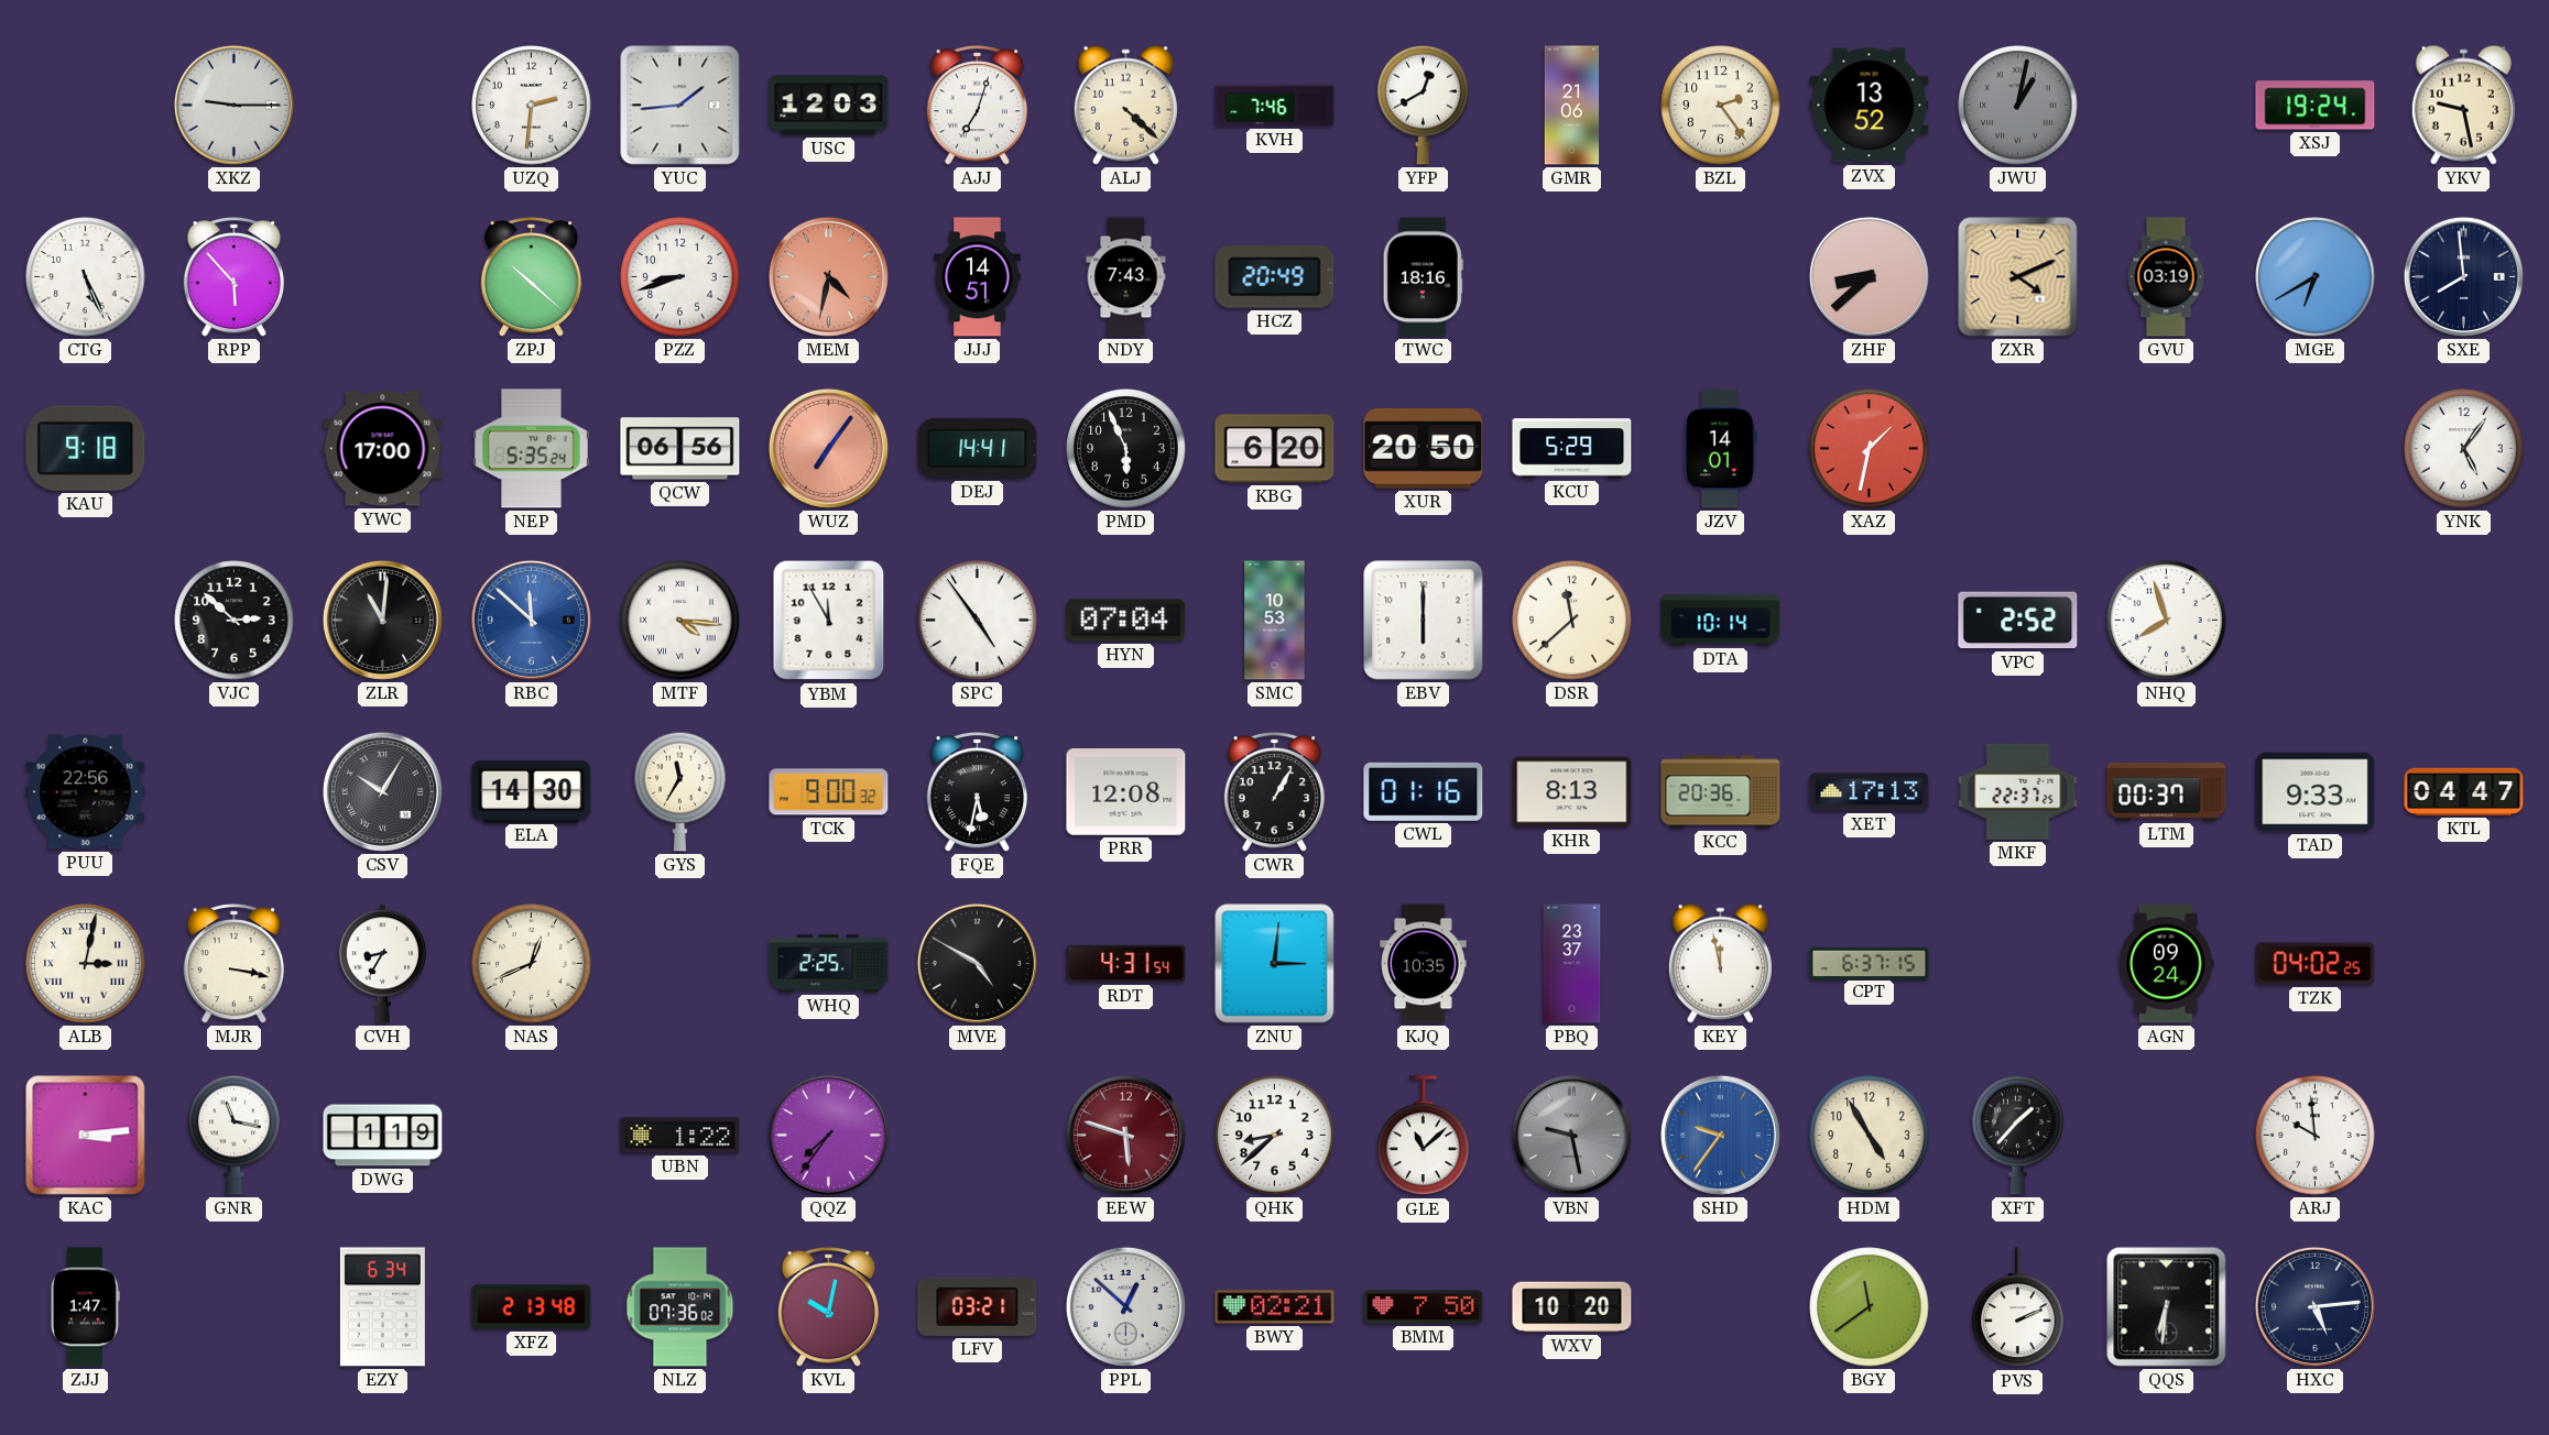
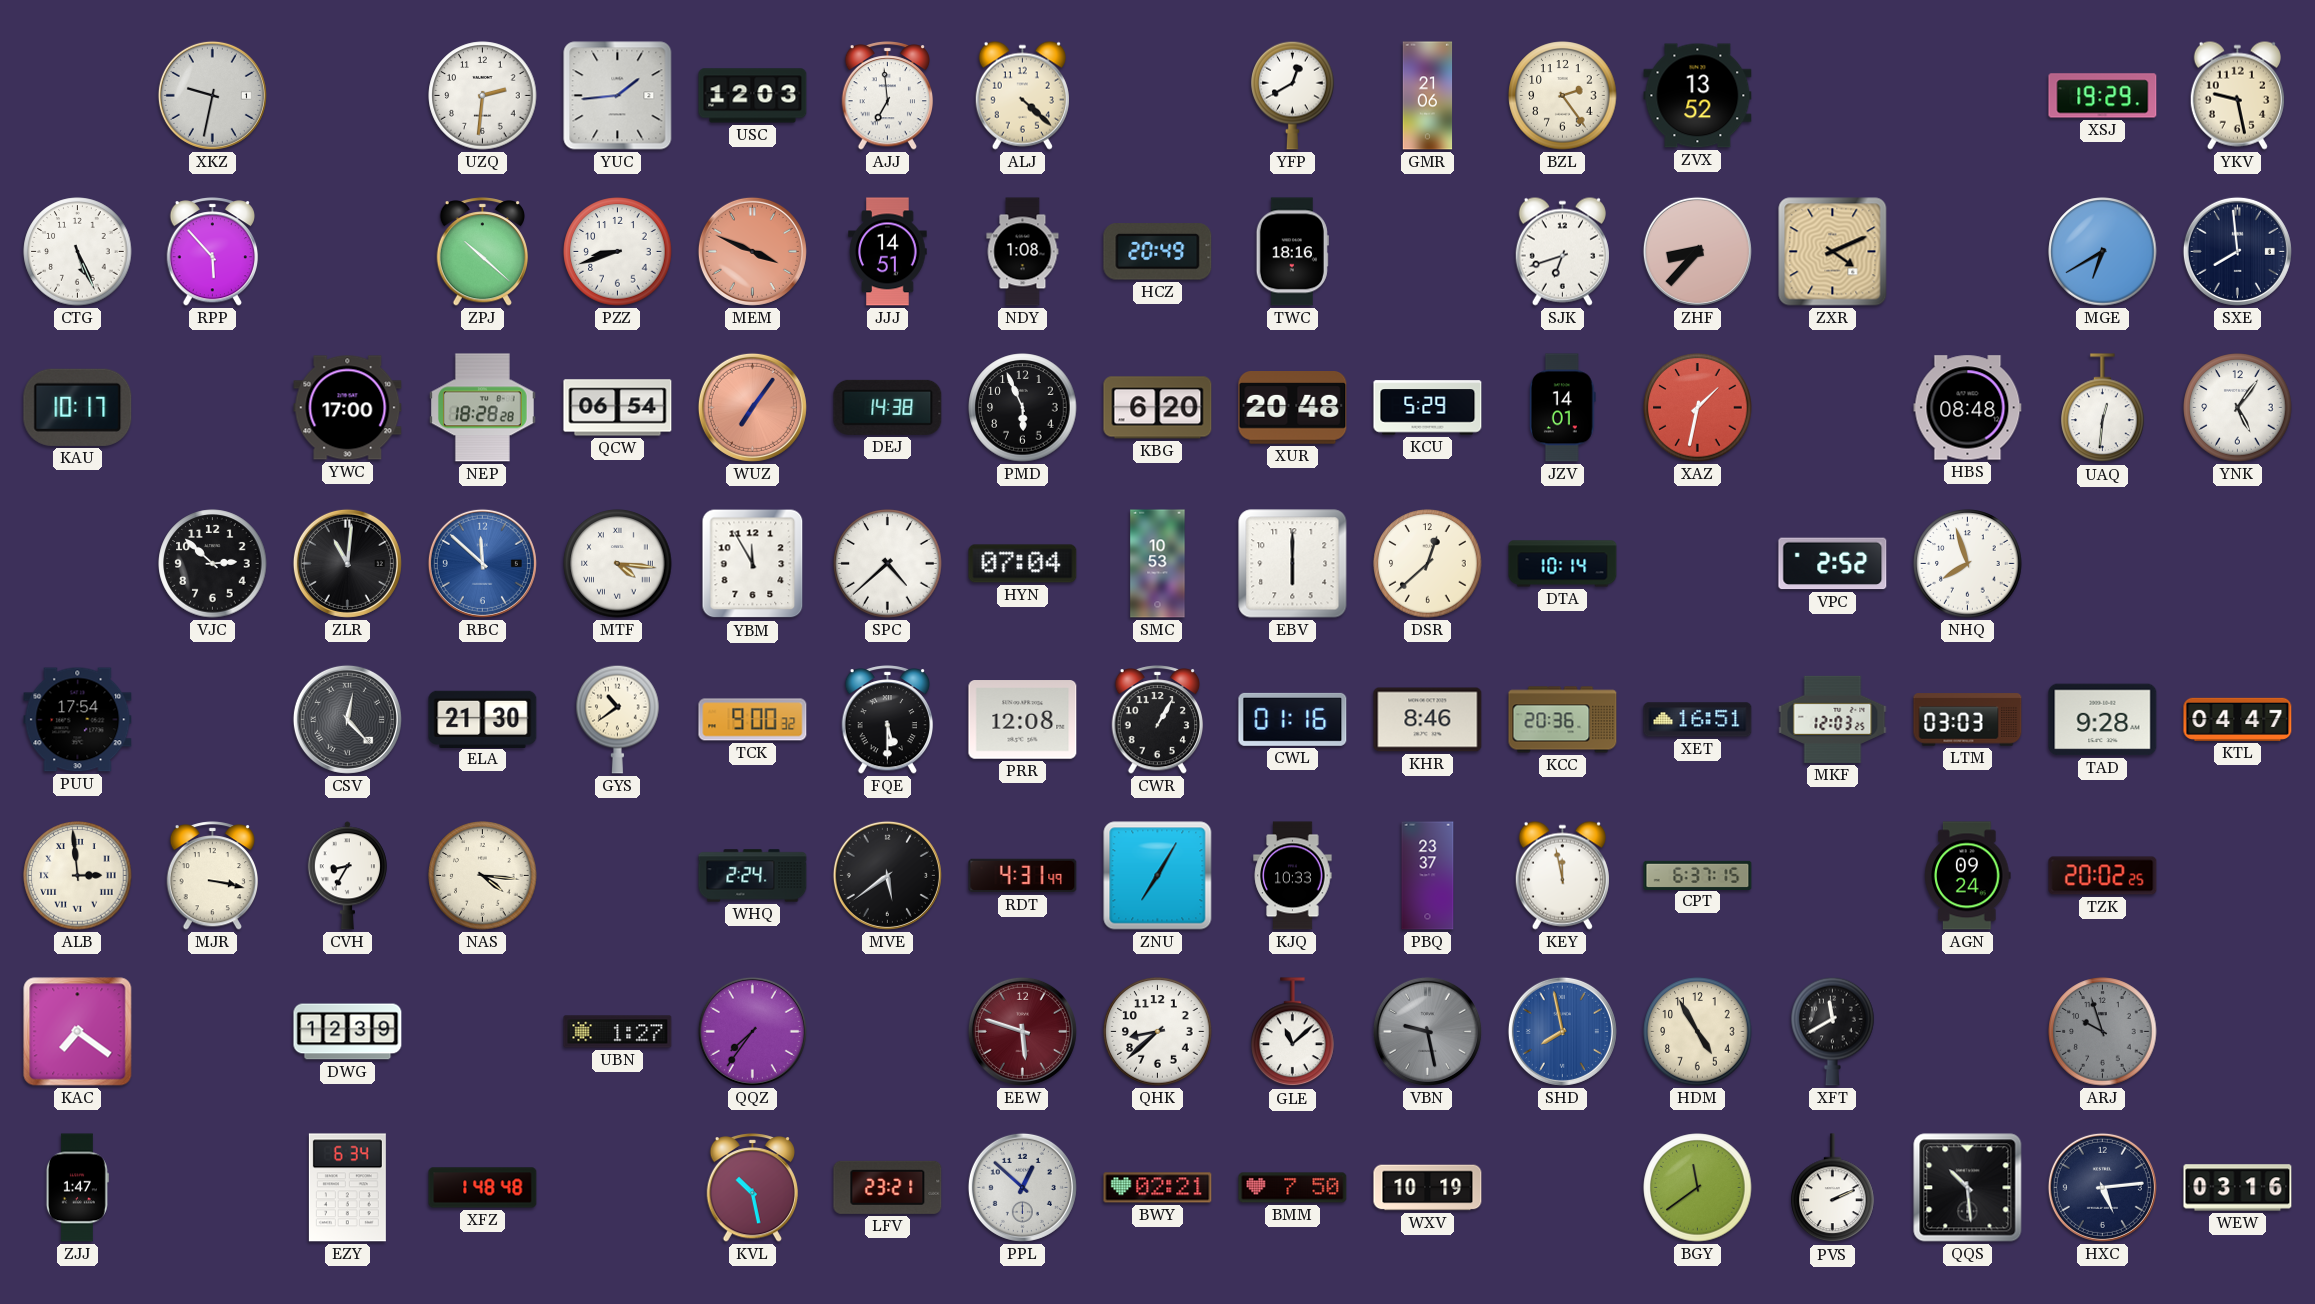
XKZ: 9:15 -> 9:32
AJJ: 7:03 -> 6:59
KVH: 7:46 -> none
JWU: 1:02 -> none
XSJ: 19:24 -> 19:29
MEM: 4:32 -> 3:49
NDY: 7:43 -> 1:08
SJK: none -> 6:42
ZHF: 8:38 -> 8:37
GVU: 03:19 -> none
KAU: 9:18 -> 10:17
NEP: 5:35 -> 18:28
QCW: 06:56 -> 06:54
DEJ: 14:41 -> 14:38
XUR: 20:50 -> 20:48
HBS: none -> 08:48
UAQ: none -> 12:31
SPC: 4:54 -> 4:38
DSR: 11:38 -> 12:38
PUU: 22:56 -> 17:54
CSV: 10:05 -> 12:23
ELA: 14:30 -> 21:30
GYS: 11:35 -> 10:39
FQE: 5:32 -> 5:30
KHR: 8:13 -> 8:46
XET: 17:13 -> 16:51
MKF: 22:37 -> 12:03
LTM: 00:37 -> 03:03
TAD: 9:33 -> 9:28
ALB: 3:02 -> 2:59
NAS: 12:41 -> 4:16
WHQ: 2:25 -> 2:24
MVE: 4:50 -> 5:39
RDT: 4:31:54 -> 4:31:49
ZNU: 3:01 -> 7:05
KJQ: 10:35 -> 10:33
TZK: 04:02 -> 20:02
KAC: 3:14 -> 7:21
GNR: 11:17 -> none
DWG: 1:19 -> 12:39
UBN: 1:22 -> 1:27
SHD: 9:36 -> 7:58
XFT: 1:37 -> 11:40
ARJ: 9:59 -> 9:57
ARJ dial: white -> grey
XFZ: 2:13 -> 1:48
NLZ: 07:36 -> none
KVL: 10:02 -> 10:28
LFV: 03:21 -> 23:21
WXV: 10:20 -> 10:19
QQS: 6:31 -> 10:29
WEW: none -> 03:16
